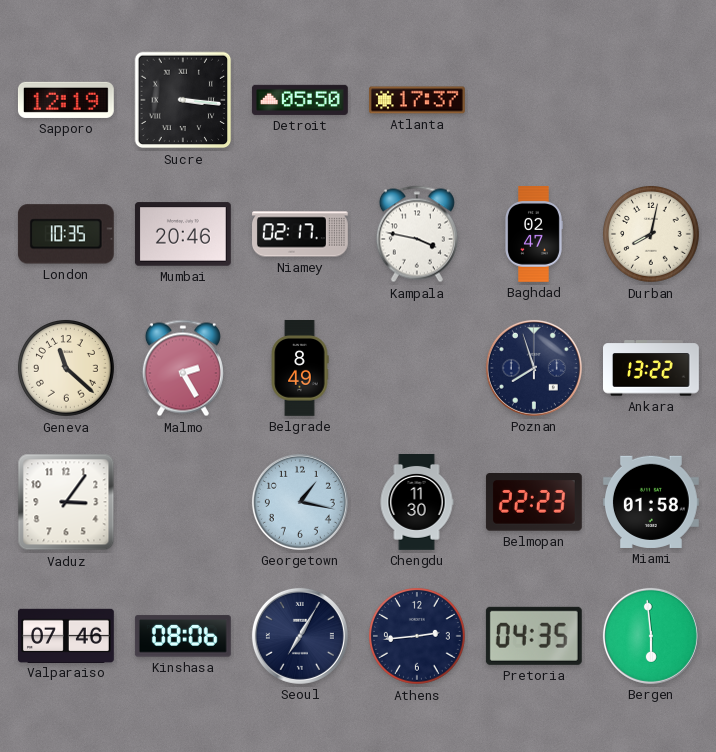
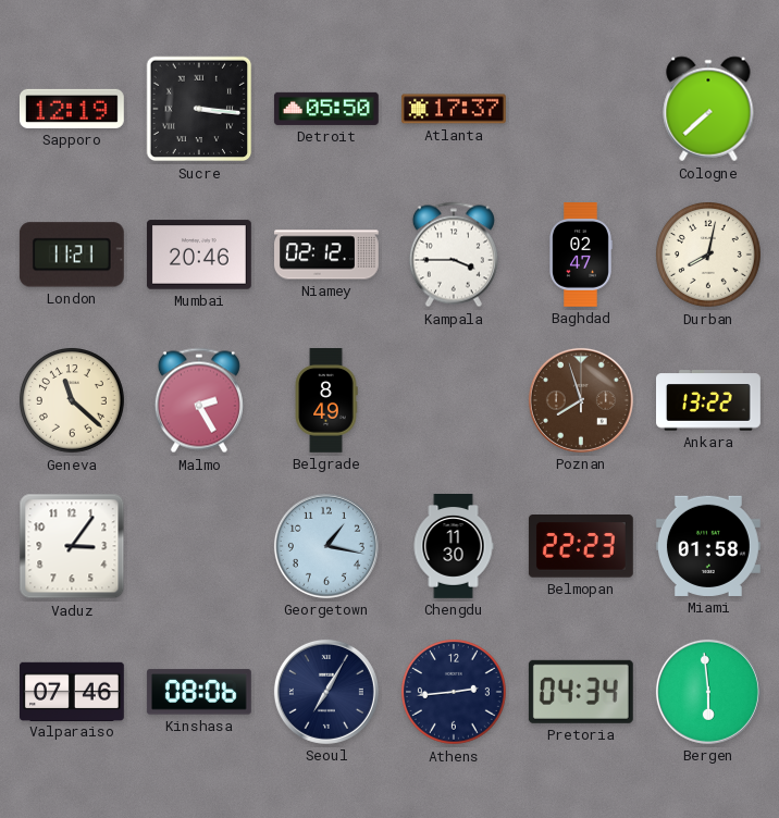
Cologne: none -> 7:38
London: 10:35 -> 11:21
Niamey: 02:17 -> 02:12
Kampala: 3:47 -> 3:45
Poznan dial: navy -> brown
Pretoria: 04:35 -> 04:34
